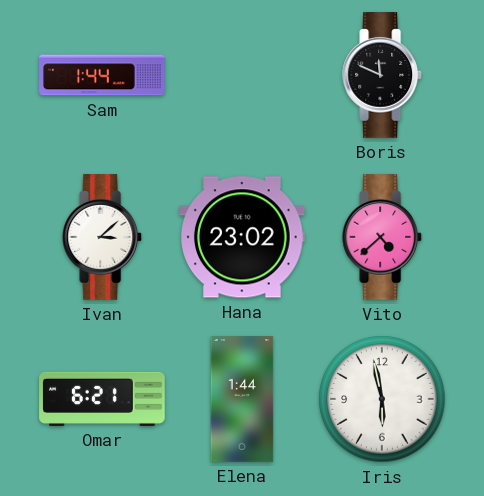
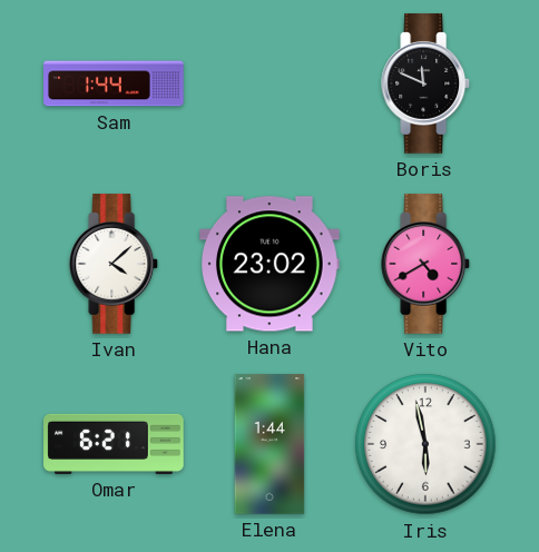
Ivan: 3:08 -> 4:08
Vito: 4:38 -> 4:40
